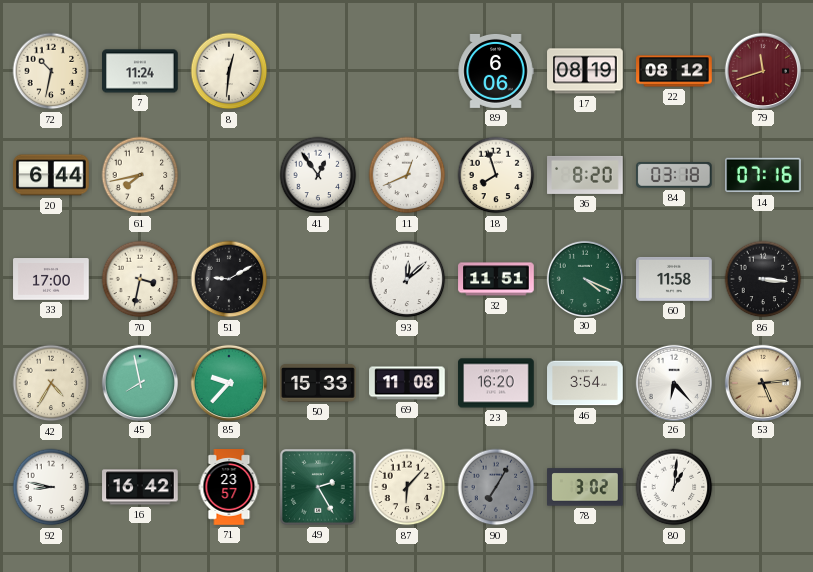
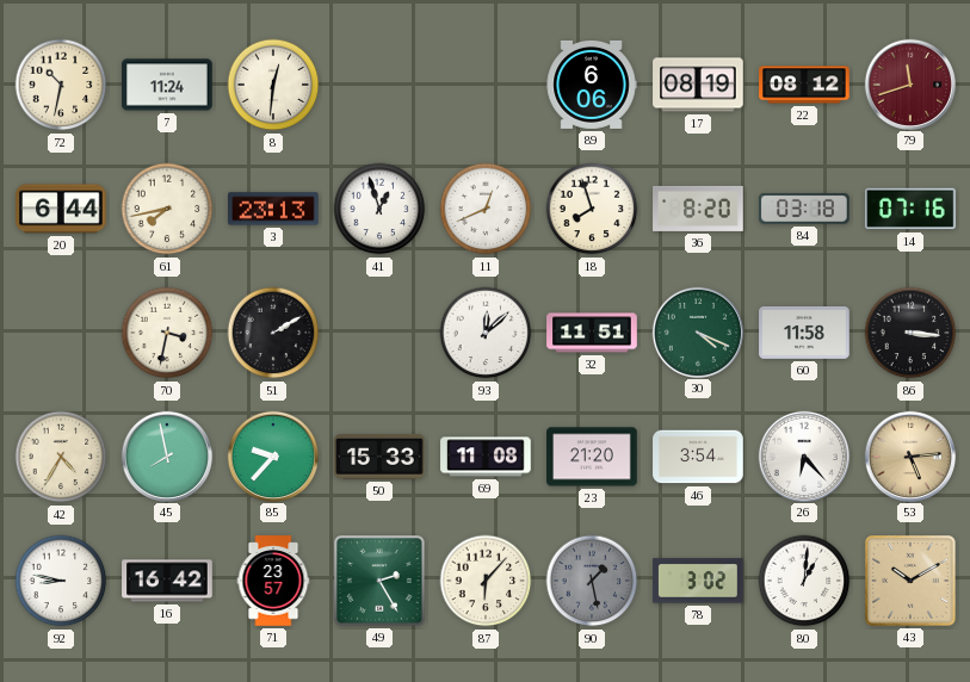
3: none -> 23:13
41: 12:54 -> 12:57
33: 17:00 -> none
51: 9:10 -> 2:10
23: 16:20 -> 21:20
90: 7:05 -> 1:28
43: none -> 10:10
